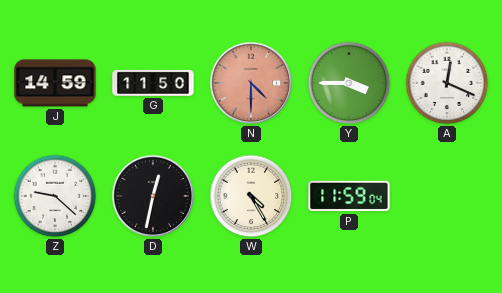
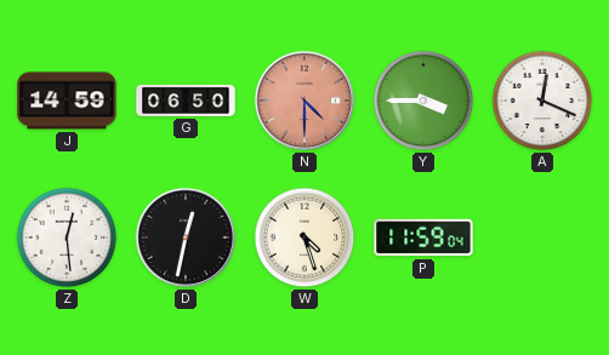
G: 11:50 -> 06:50
Z: 9:22 -> 12:29
W: 4:25 -> 4:27
